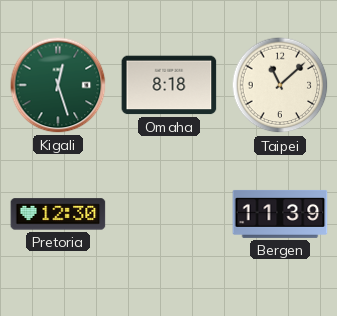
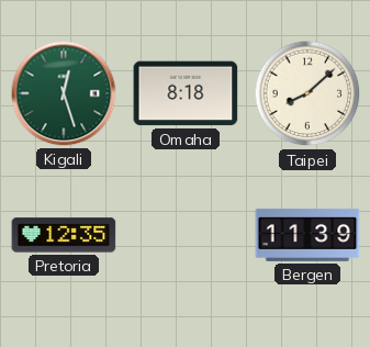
Taipei: 11:08 -> 8:08
Pretoria: 12:30 -> 12:35
